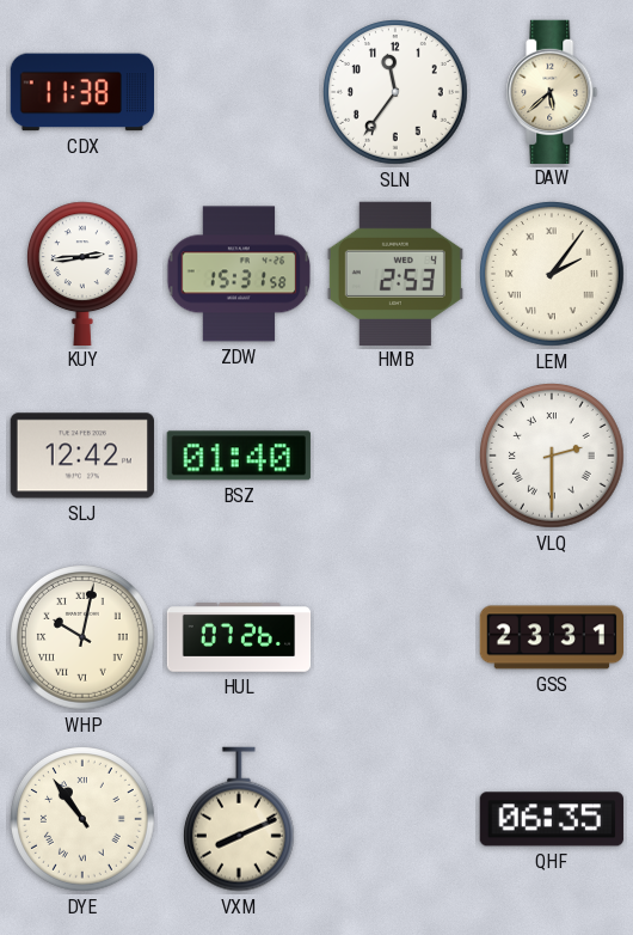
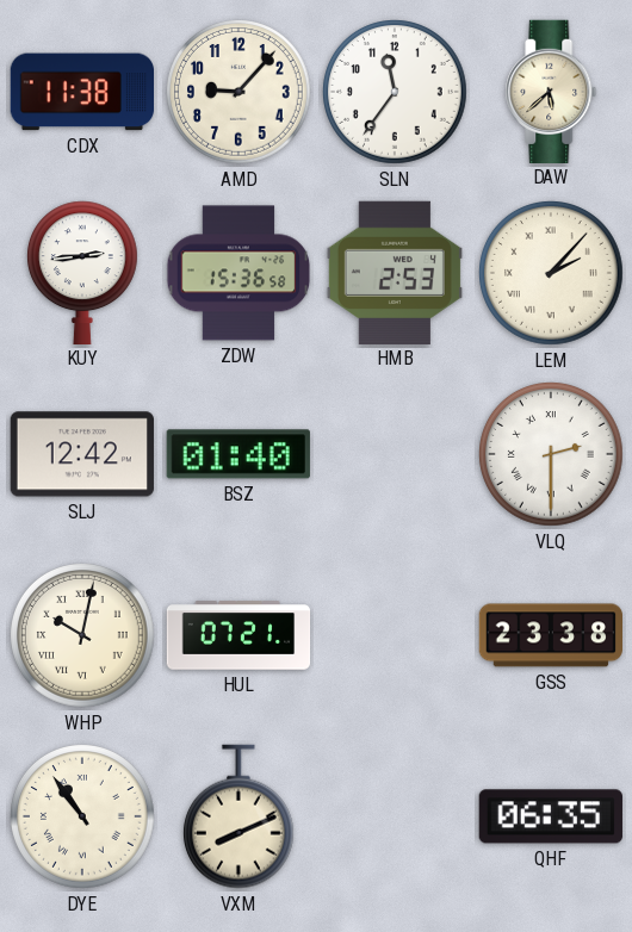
AMD: none -> 9:07
ZDW: 15:31 -> 15:36
LEM: 2:06 -> 2:07
HUL: 07:26 -> 07:21
GSS: 23:31 -> 23:38
